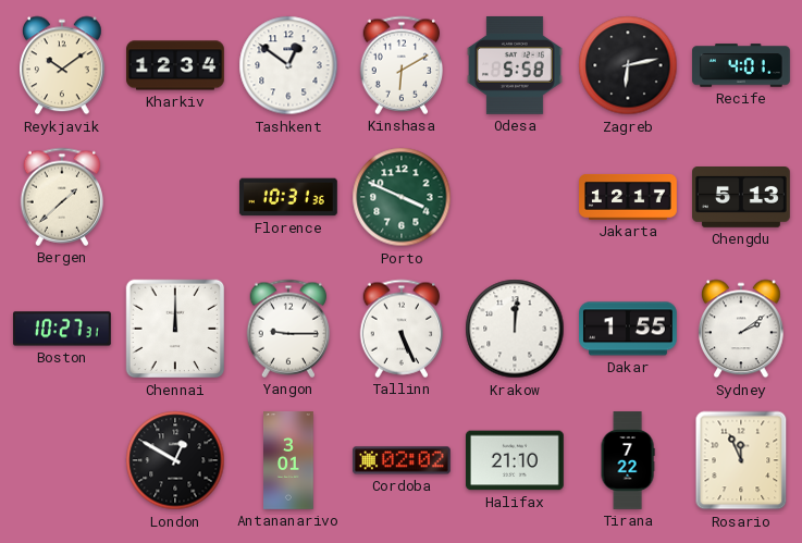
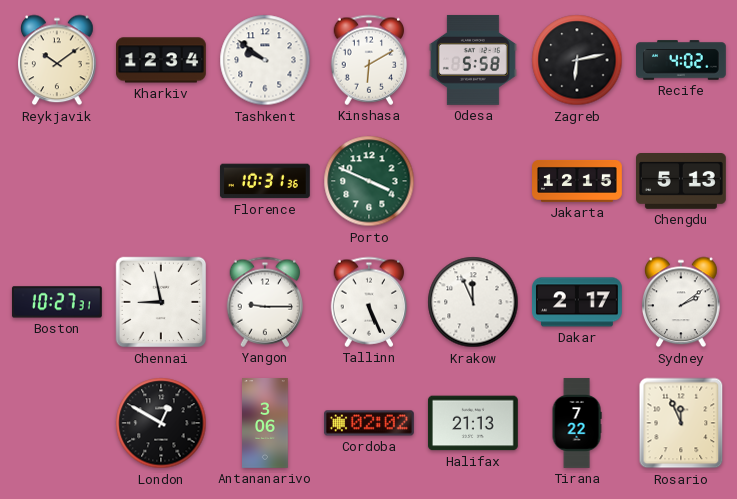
Tashkent: 12:51 -> 9:51
Recife: 4:01 -> 4:02
Bergen: 1:38 -> none
Jakarta: 12:17 -> 12:15
Chennai: 12:00 -> 8:58
Krakow: 12:01 -> 11:56
Dakar: 1:55 -> 2:17
Antananarivo: 3:01 -> 3:06
Halifax: 21:10 -> 21:13
